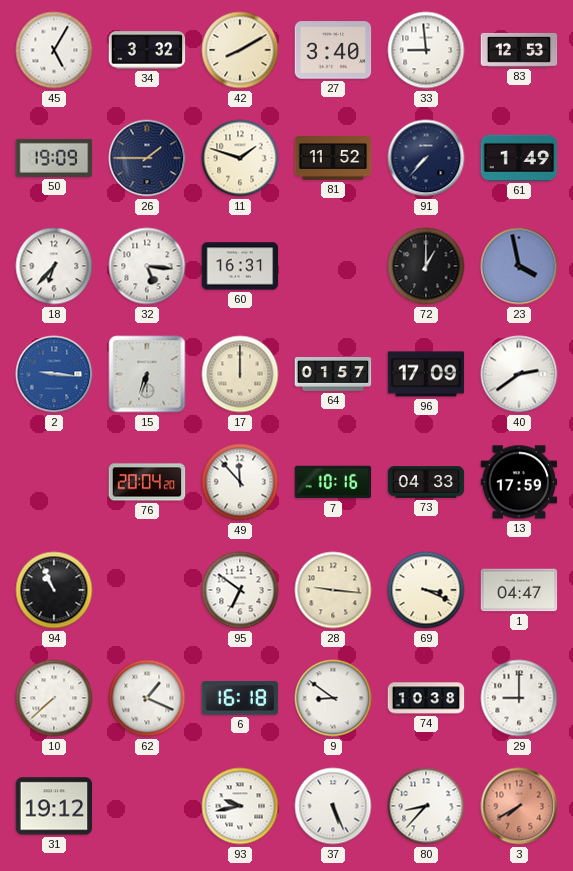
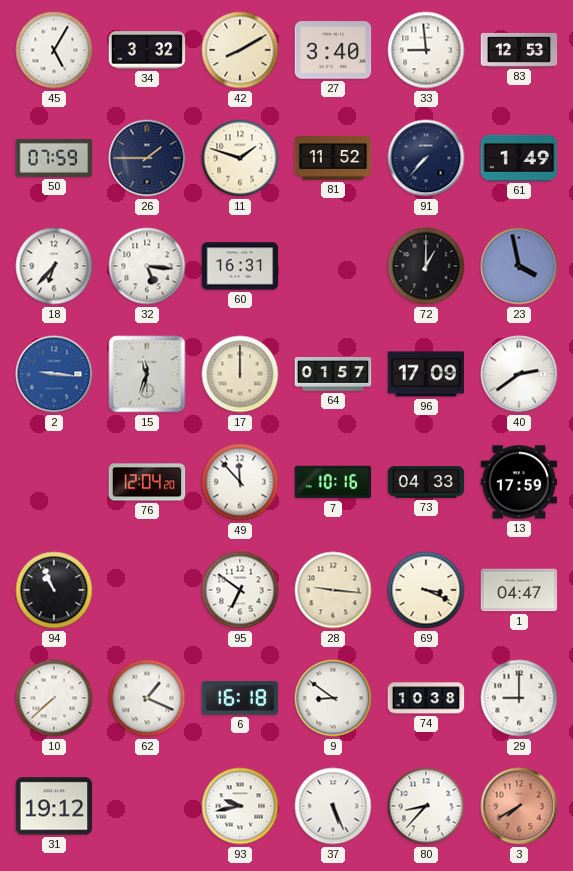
50: 19:09 -> 07:59
15: 6:33 -> 11:33
76: 20:04 -> 12:04
